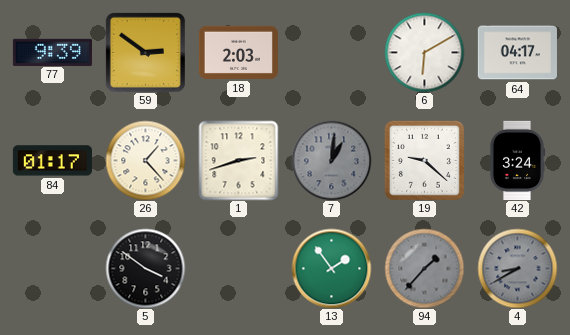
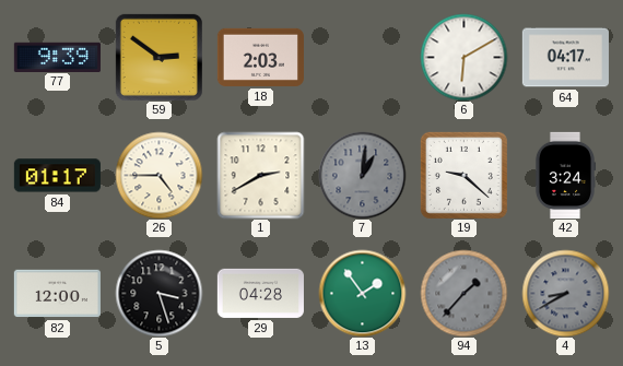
26: 1:23 -> 4:45
1: 2:42 -> 2:40
82: none -> 12:00
5: 3:51 -> 3:27
29: none -> 04:28
